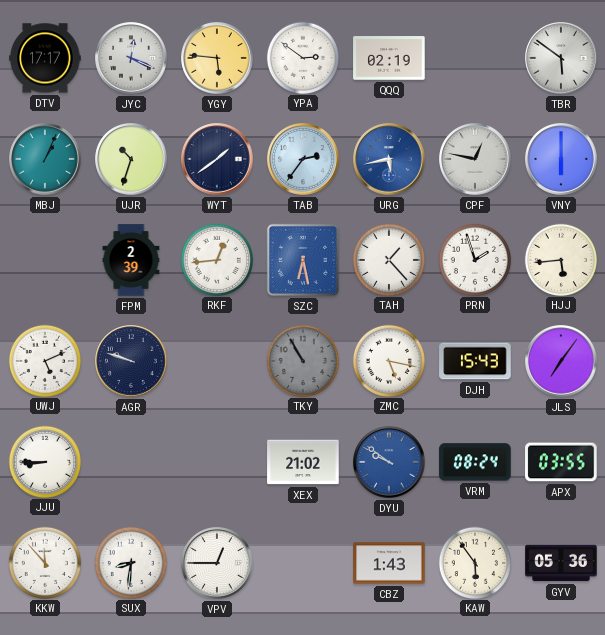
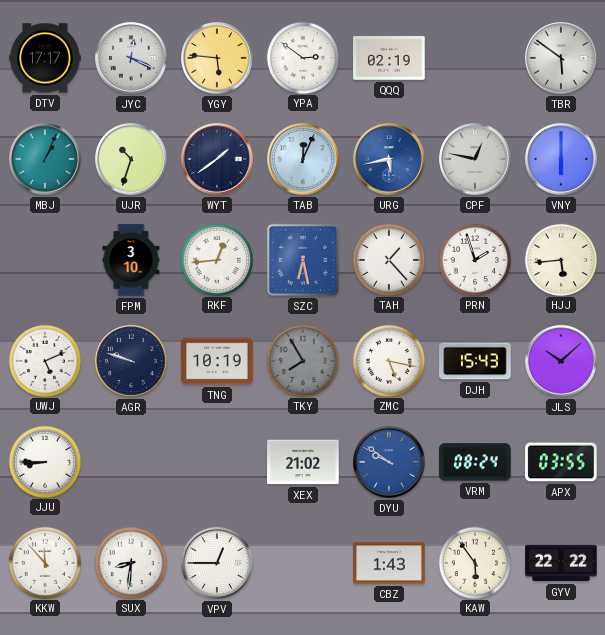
TAB: 2:36 -> 12:04
FPM: 2:39 -> 3:10
TNG: none -> 10:19
TKY: 10:55 -> 7:55
JLS: 7:06 -> 10:08
GYV: 05:36 -> 22:22
